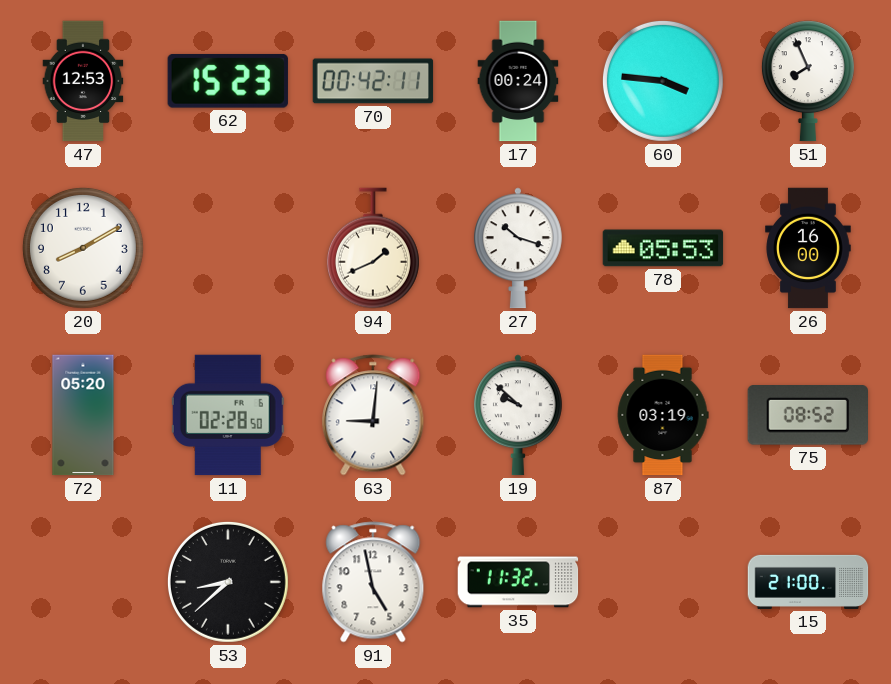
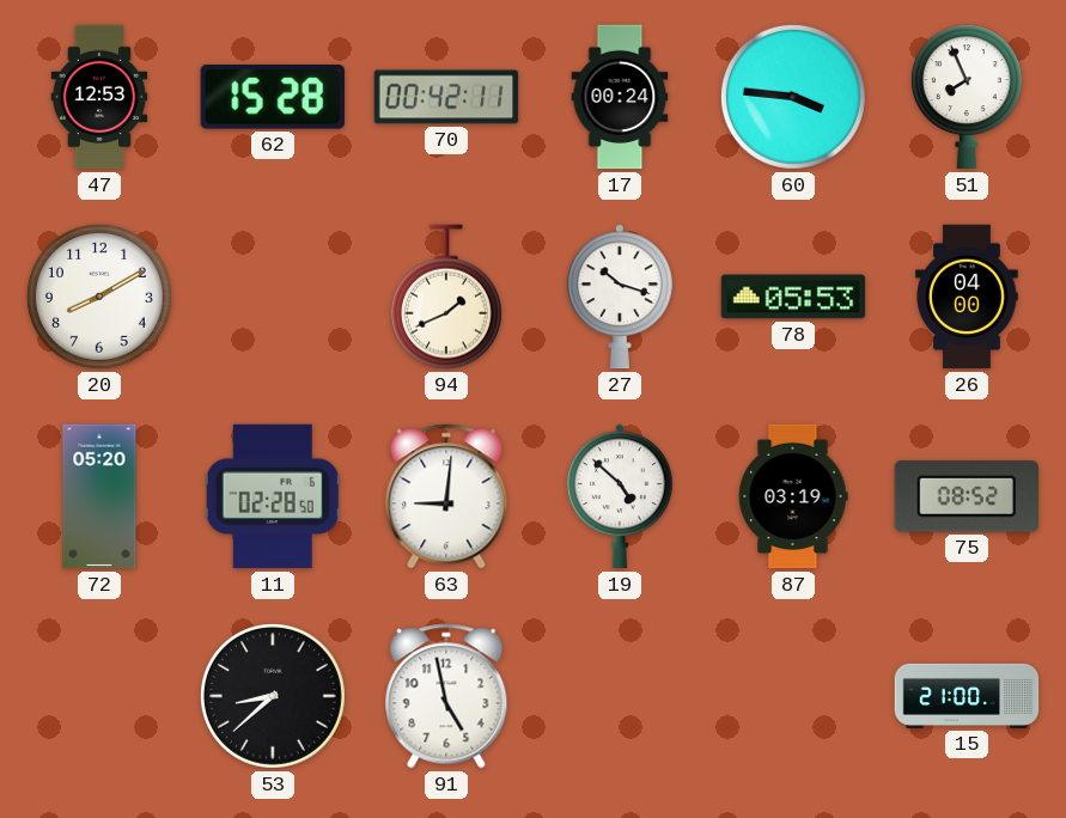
62: 15:23 -> 15:28
26: 16:00 -> 04:00
19: 9:52 -> 4:52
35: 11:32 -> none
